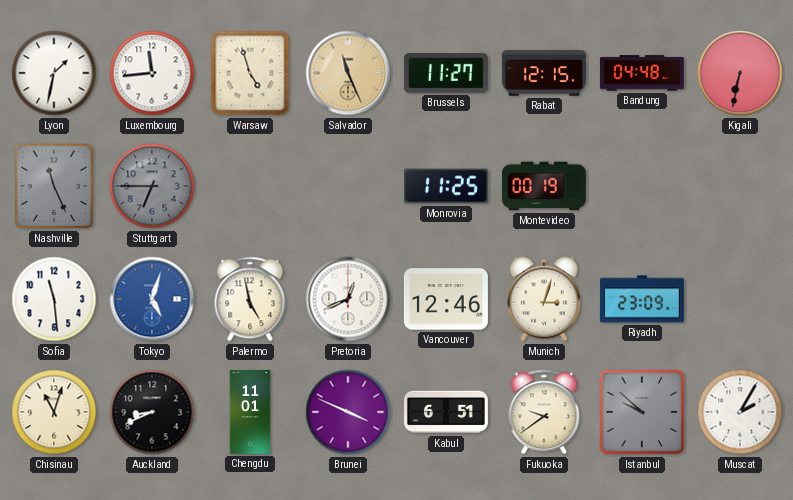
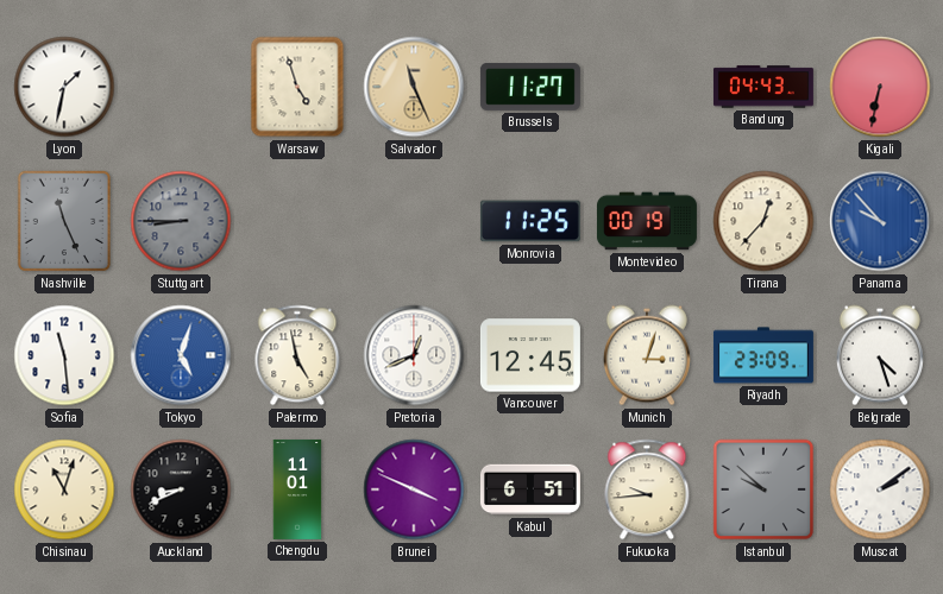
Luxembourg: 11:44 -> none
Rabat: 12:15 -> none
Bandung: 04:48 -> 04:43
Stuttgart: 6:45 -> 8:45
Tirana: none -> 12:37
Panama: none -> 9:53
Vancouver: 12:46 -> 12:45
Belgrade: none -> 4:27
Fukuoka: 9:39 -> 9:44
Muscat: 2:05 -> 2:09
